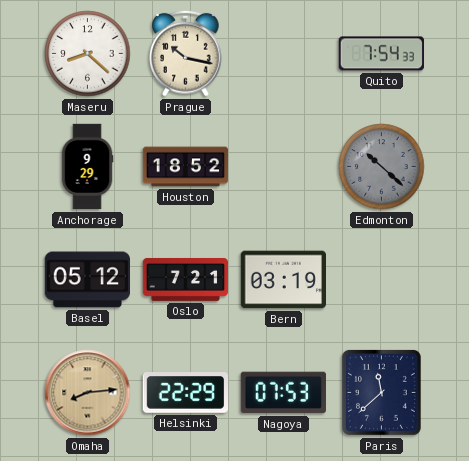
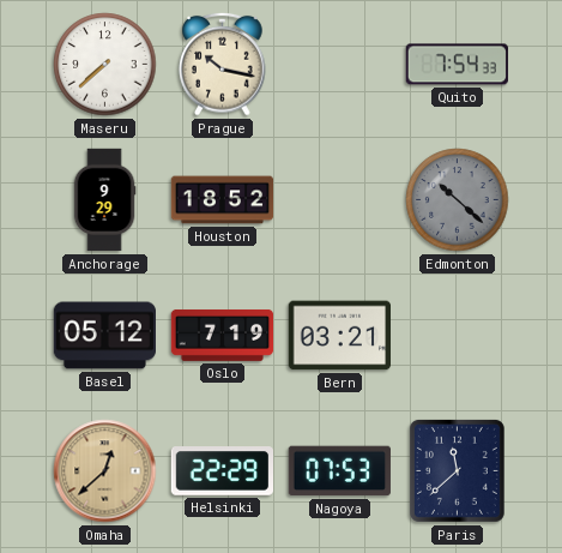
Maseru: 8:22 -> 7:38
Oslo: 7:21 -> 7:19
Bern: 03:19 -> 03:21
Omaha: 8:14 -> 12:38
